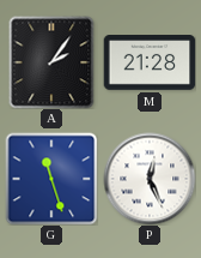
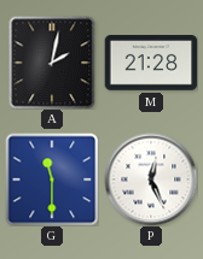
A: 2:06 -> 2:02
G: 11:27 -> 11:30
